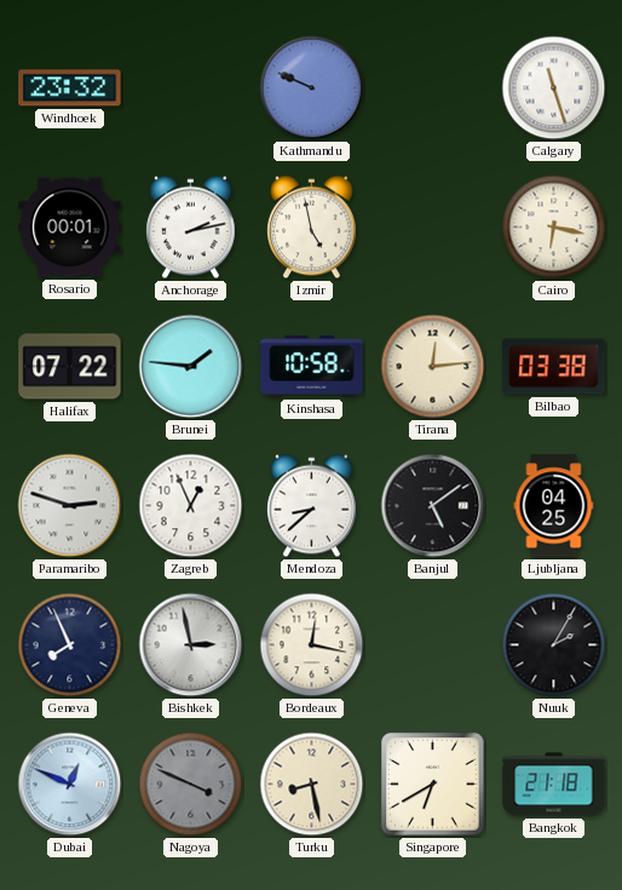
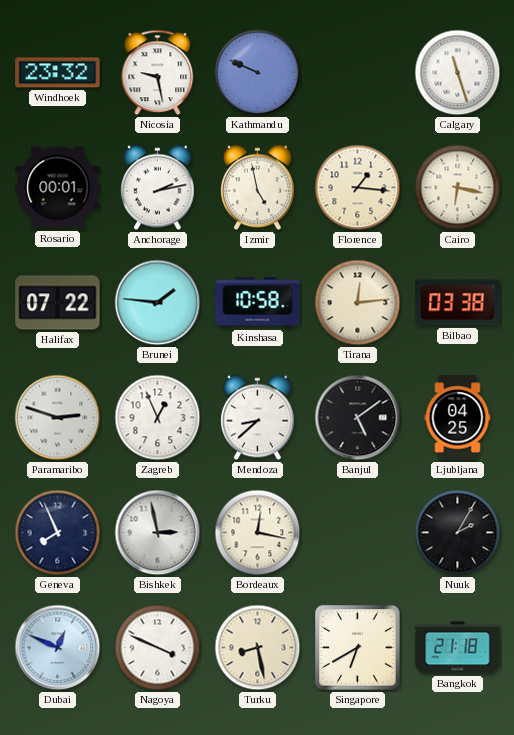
Nicosia: none -> 9:28
Florence: none -> 1:16
Nagoya dial: grey -> white
